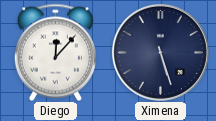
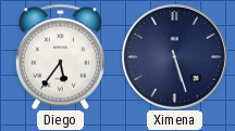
Diego: 12:07 -> 5:36
